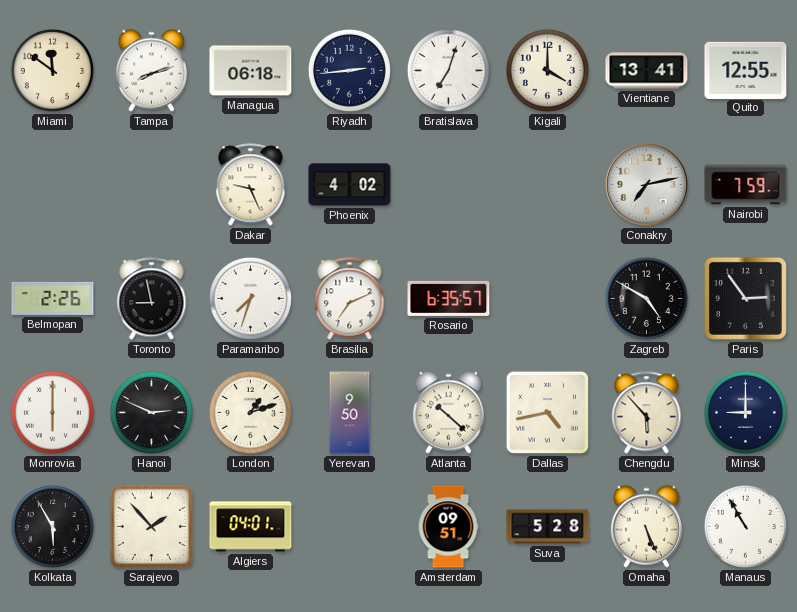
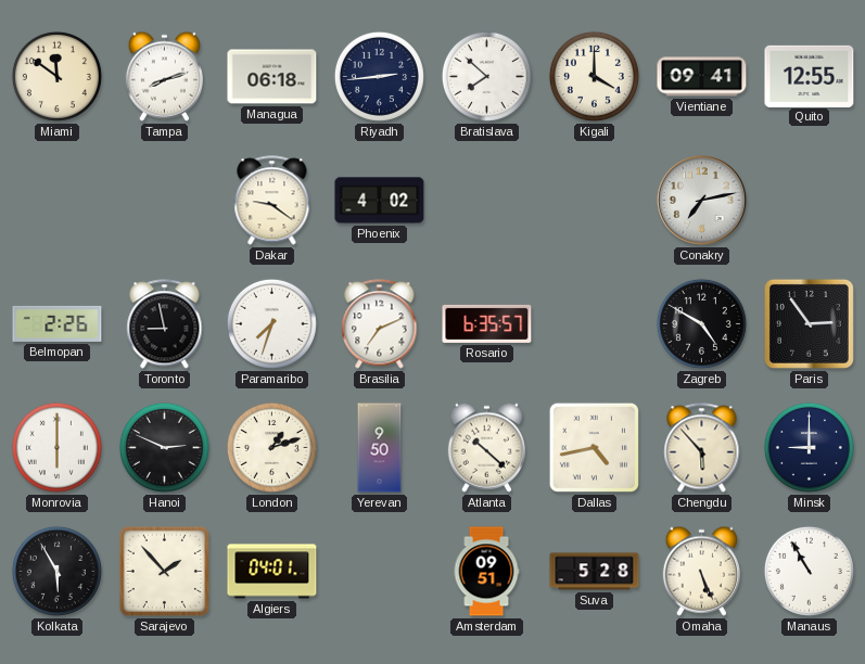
Bratislava: 7:03 -> 7:52
Vientiane: 13:41 -> 09:41
Dakar: 9:26 -> 9:21
Nairobi: 7:59 -> none
